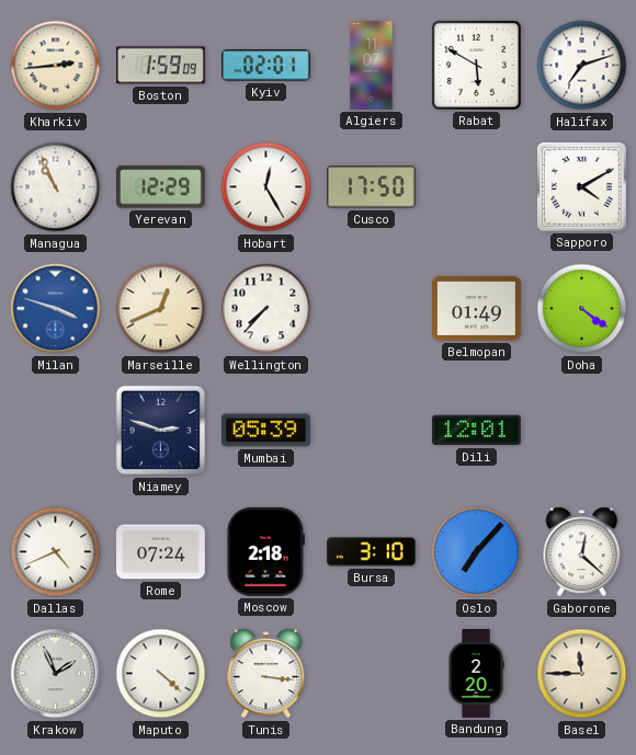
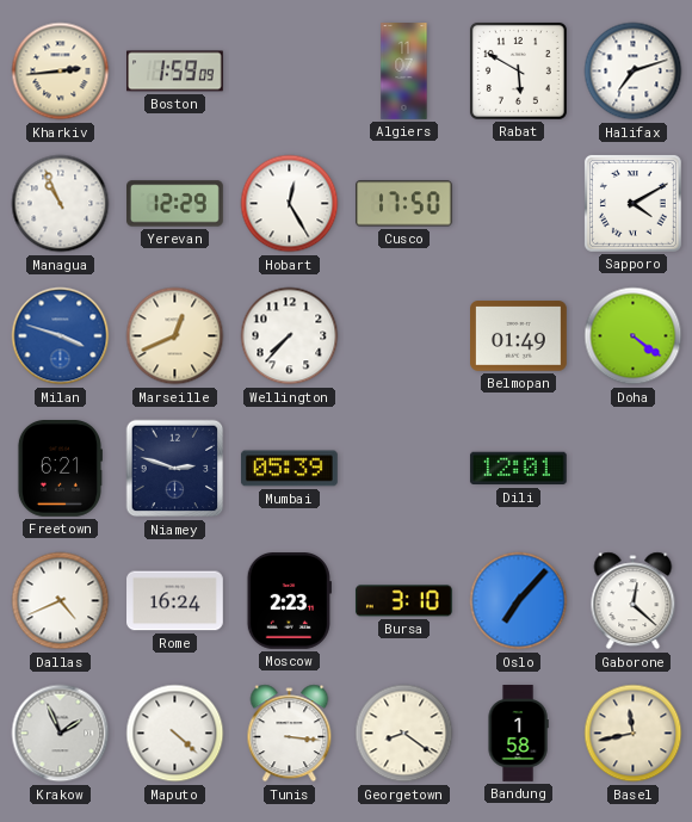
Kyiv: 02:01 -> none
Freetown: none -> 6:21
Rome: 07:24 -> 16:24
Moscow: 2:18 -> 2:23
Georgetown: none -> 8:21
Bandung: 2:20 -> 1:58
Basel: 11:45 -> 11:43
